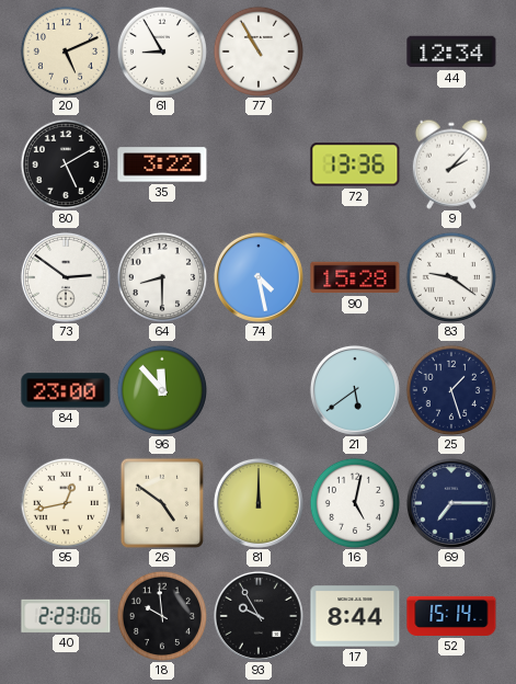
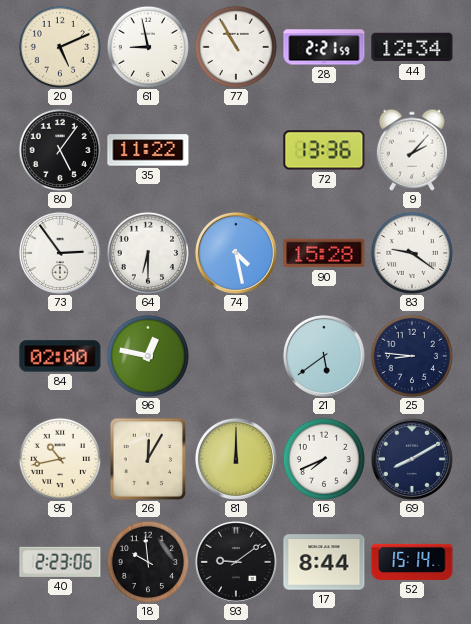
61: 8:55 -> 8:58
28: none -> 2:21
80: 5:10 -> 5:06
35: 3:22 -> 11:22
73: 2:51 -> 2:54
64: 8:30 -> 6:30
84: 23:00 -> 02:00
96: 11:53 -> 12:47
25: 1:27 -> 8:46
95: 12:43 -> 10:43
26: 4:51 -> 12:05
16: 5:02 -> 7:41
69: 7:15 -> 8:10
93: 9:55 -> 9:09
